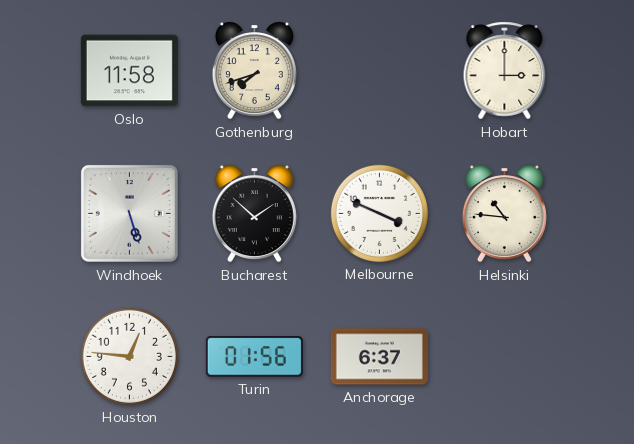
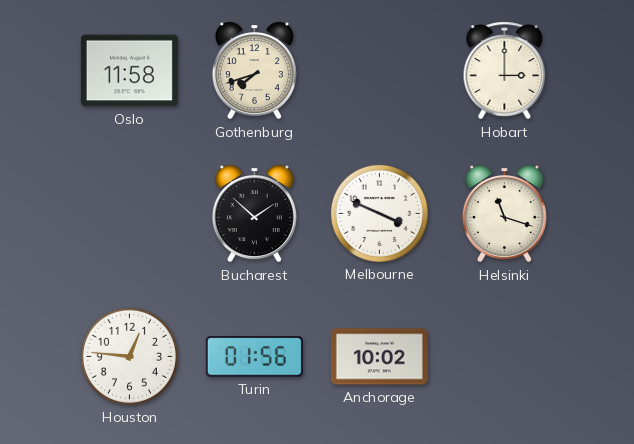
Windhoek: 5:27 -> none
Helsinki: 10:46 -> 11:18
Anchorage: 6:37 -> 10:02
